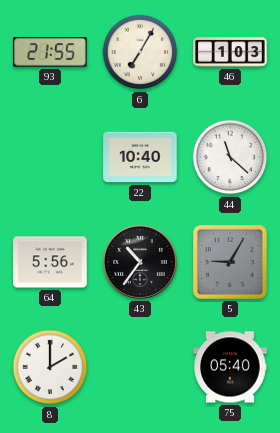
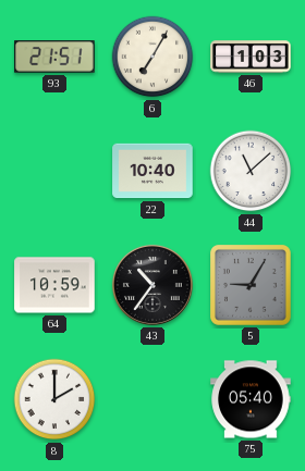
93: 21:55 -> 21:51
44: 11:22 -> 11:08
64: 5:56 -> 10:59
